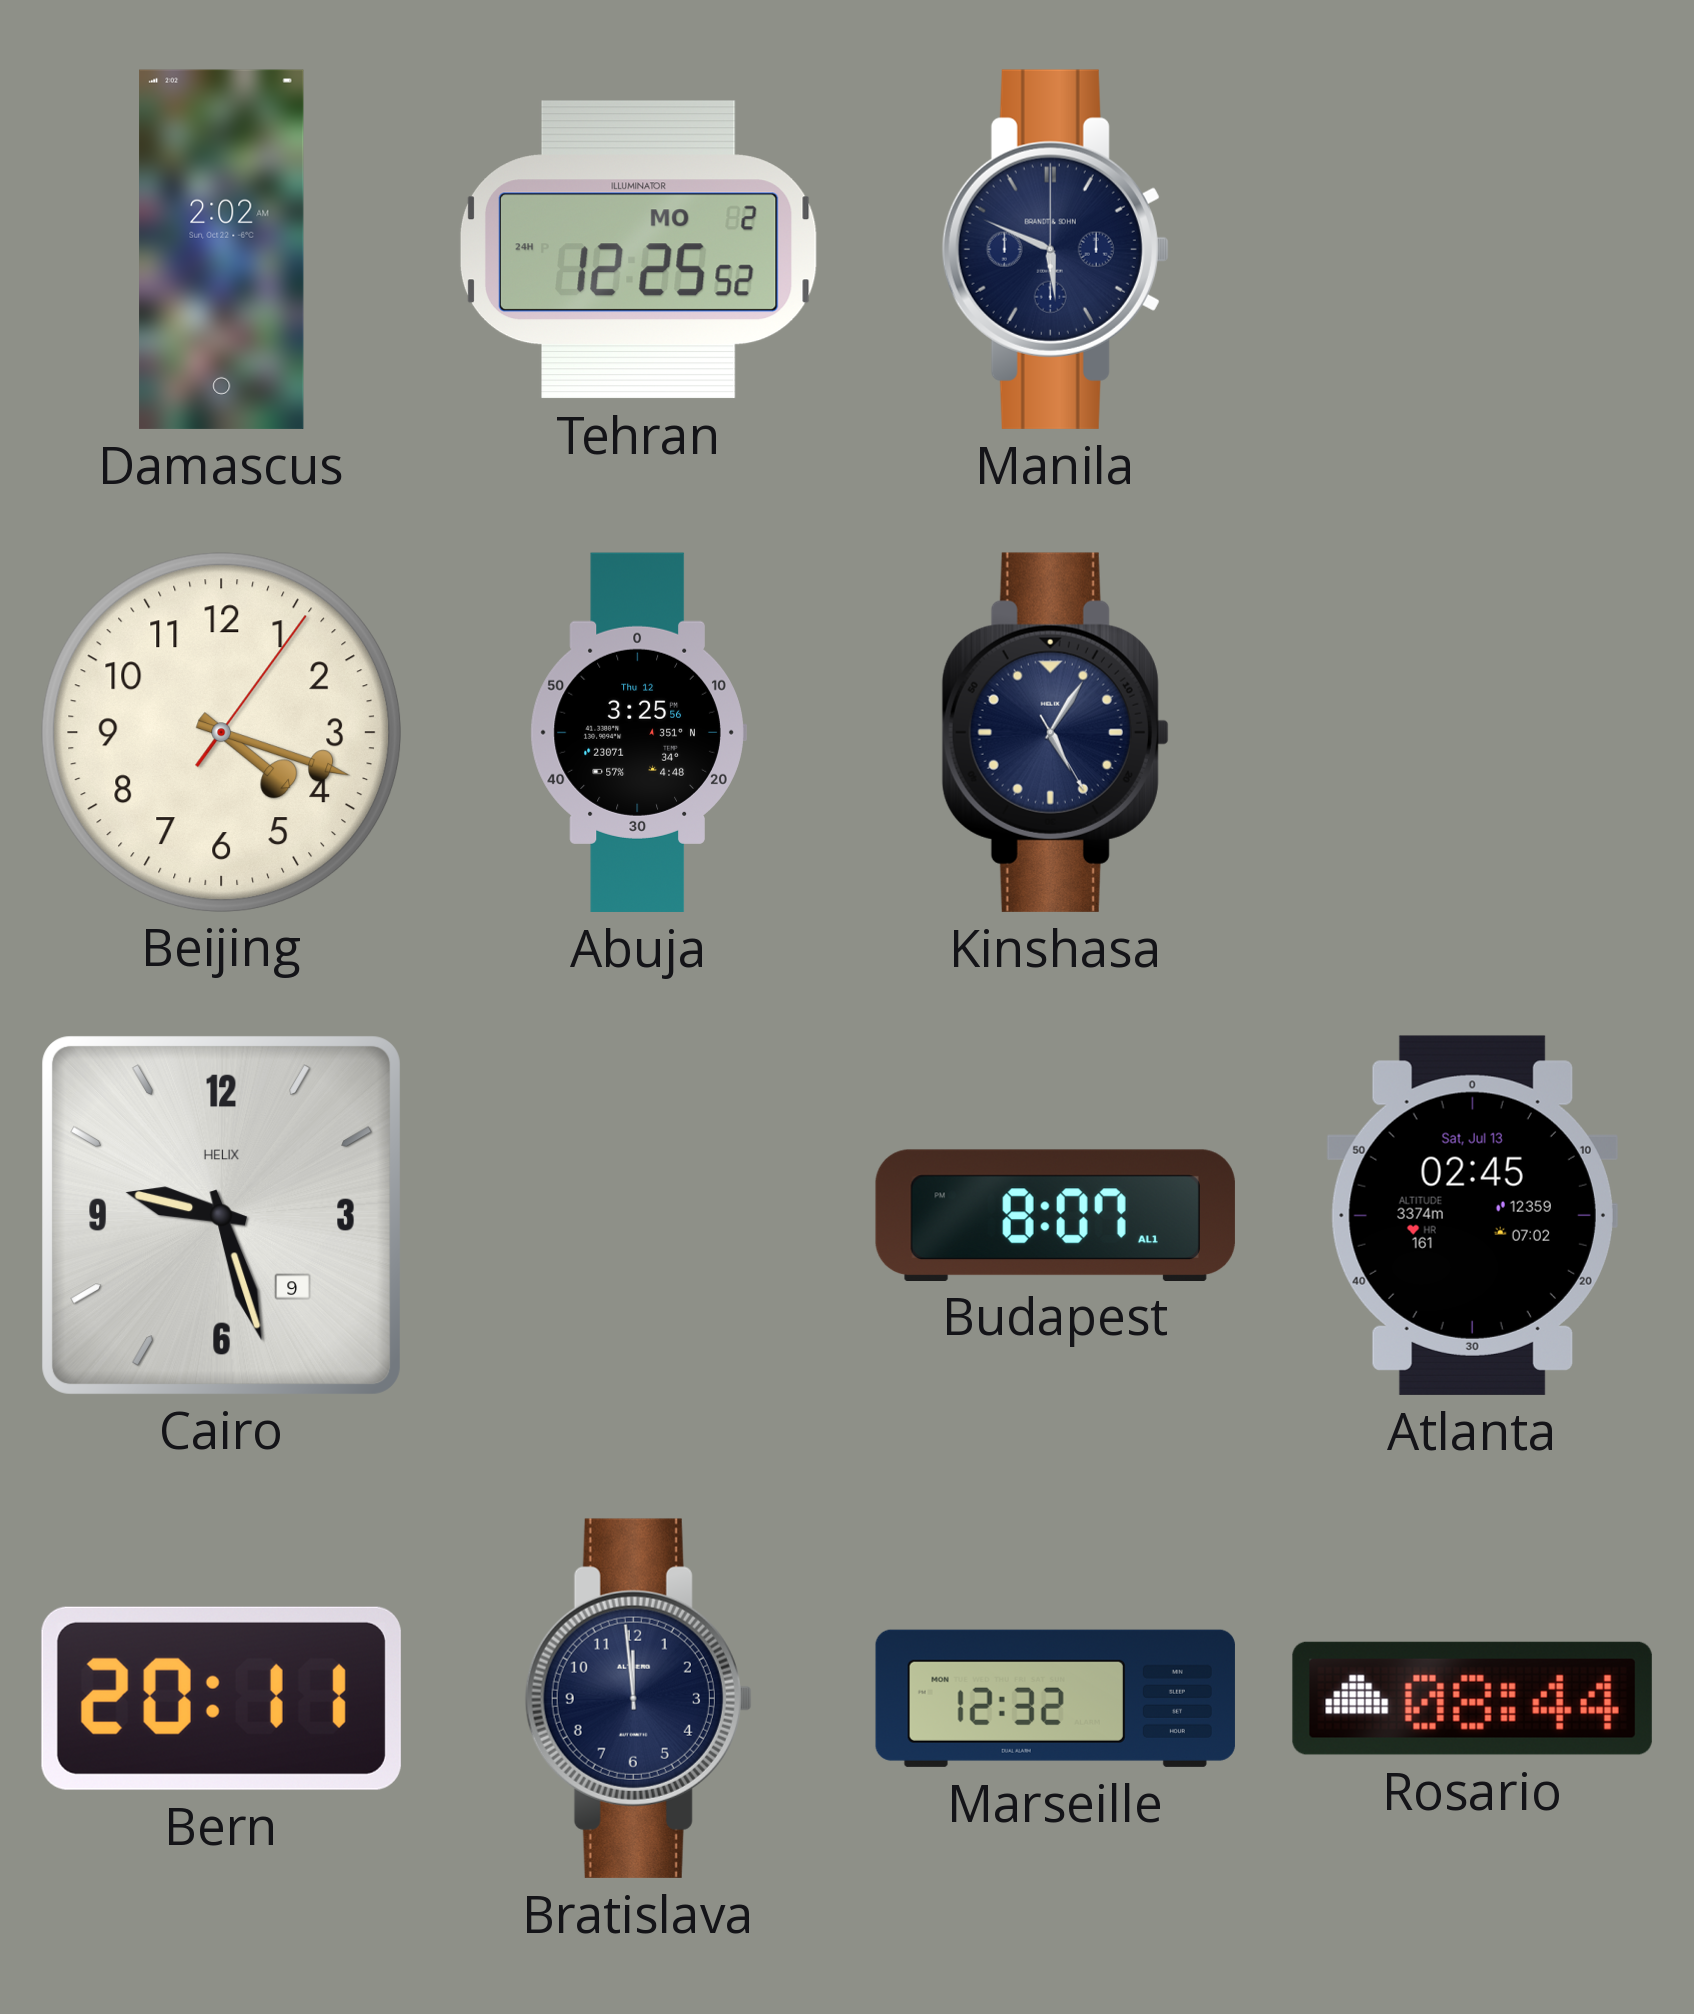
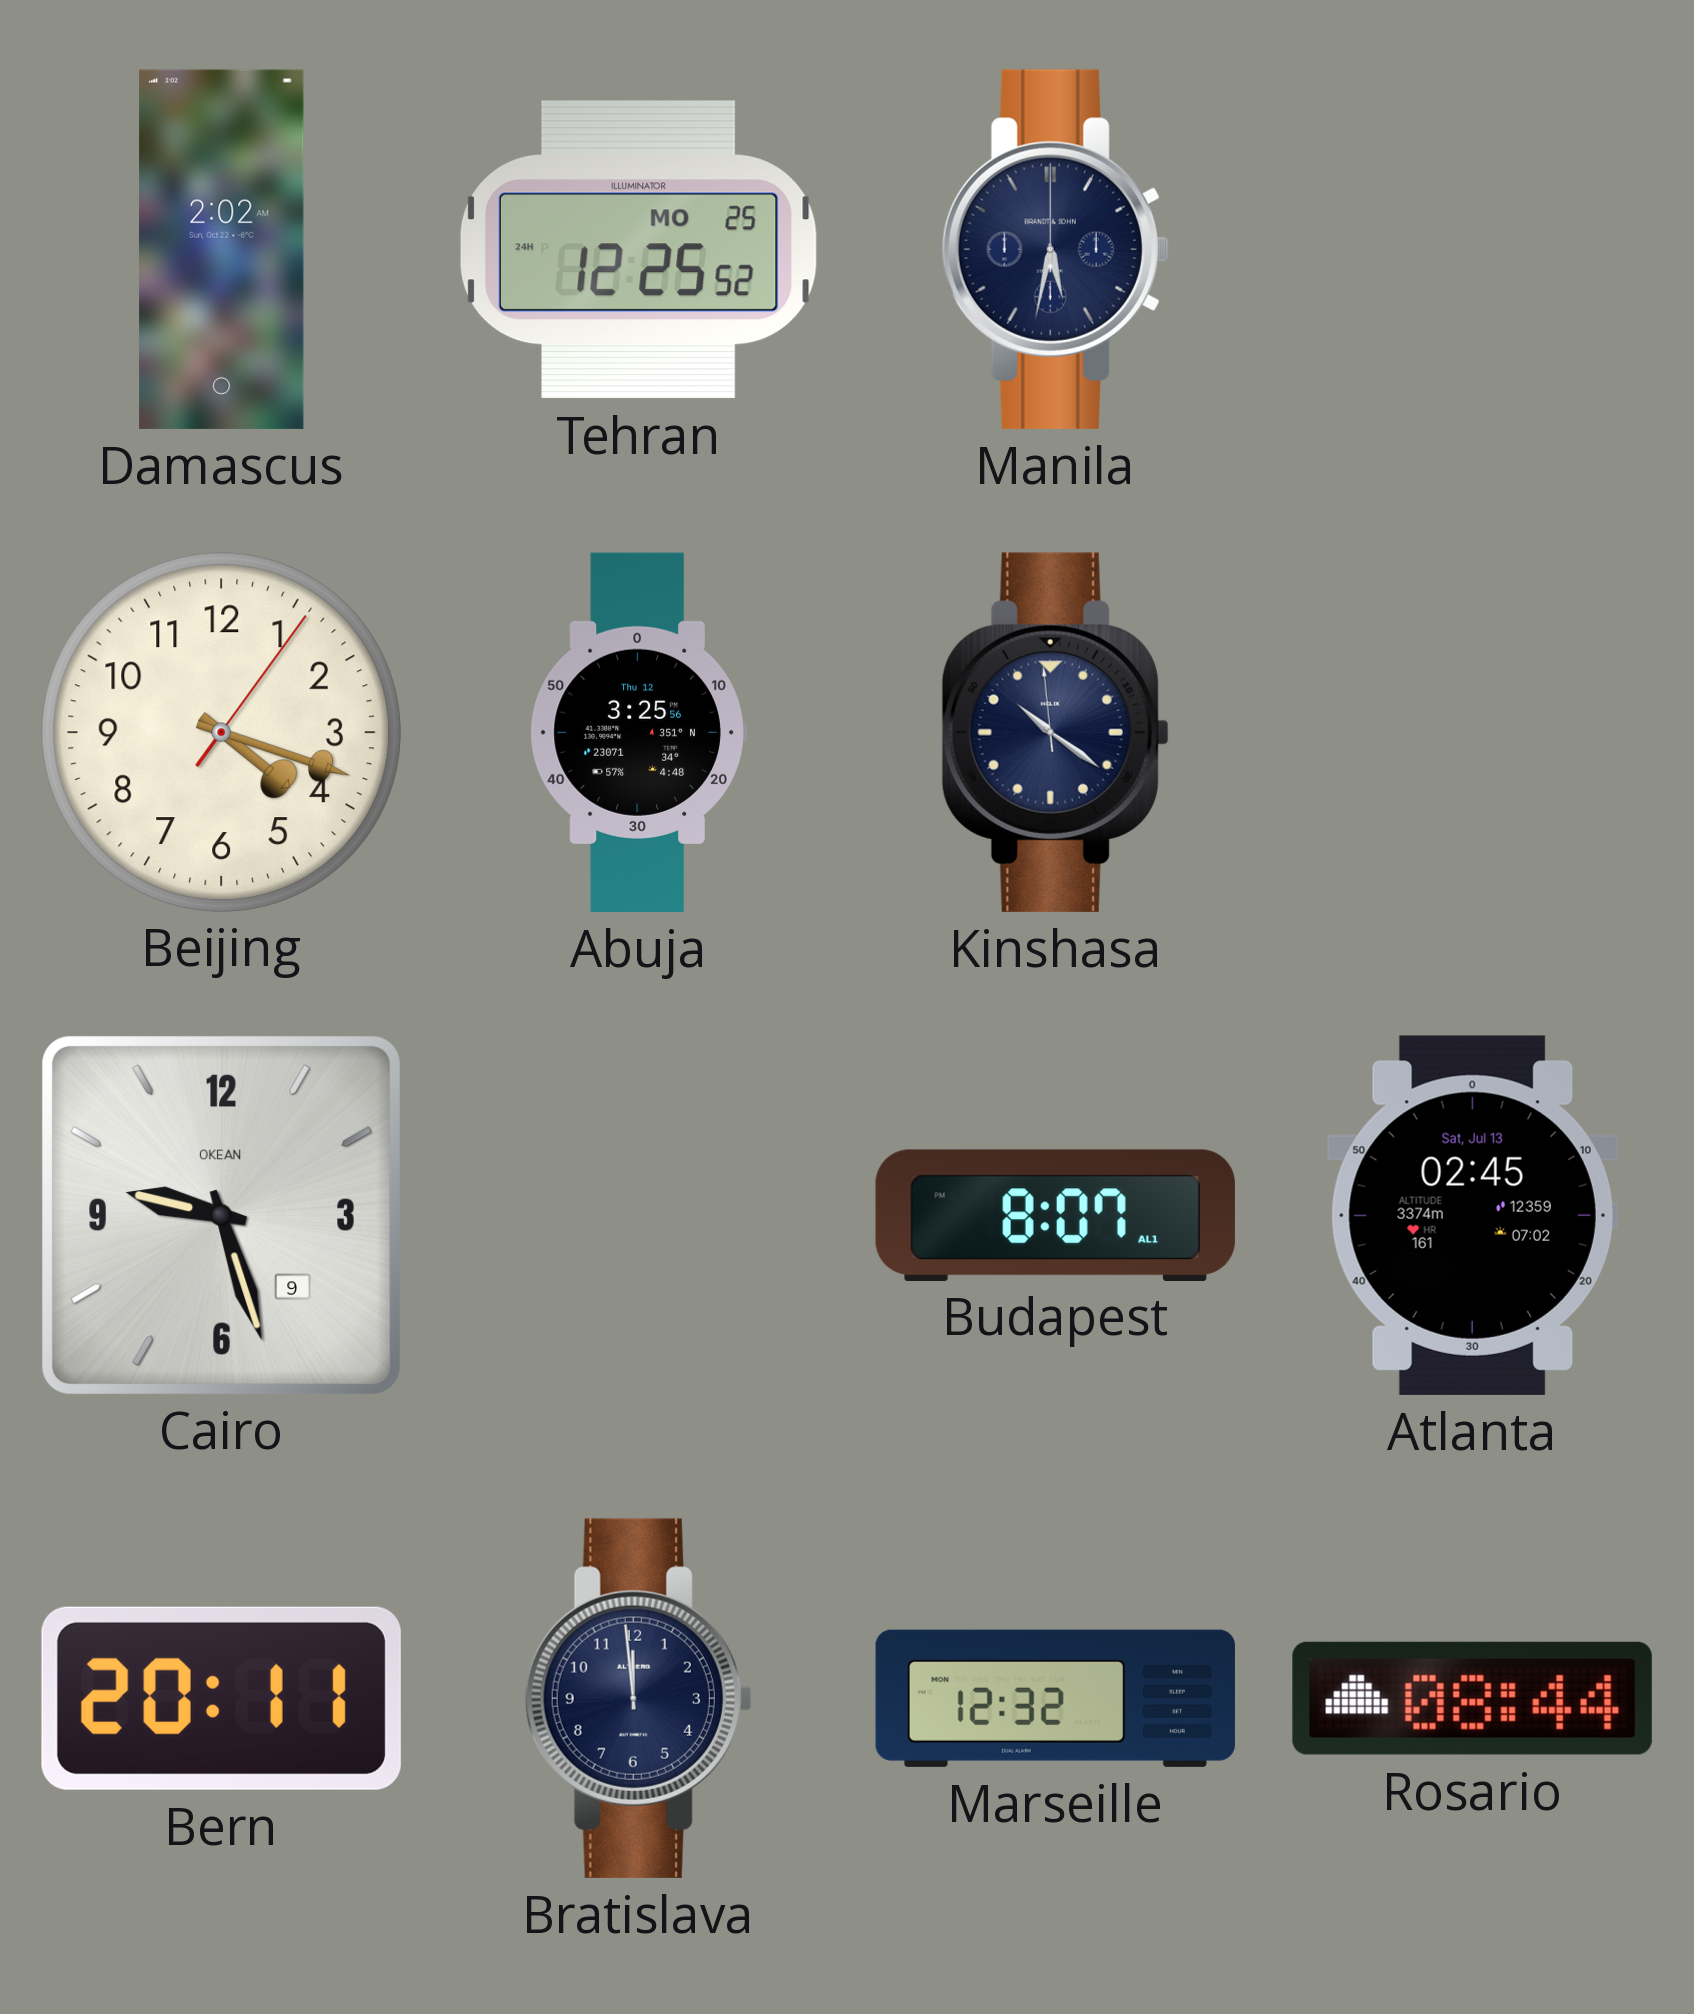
Tehran date: MO 2 -> MO 25
Manila: 5:49 -> 5:32
Kinshasa: 5:05 -> 10:20
Cairo brand: HELIX -> OKEAN
